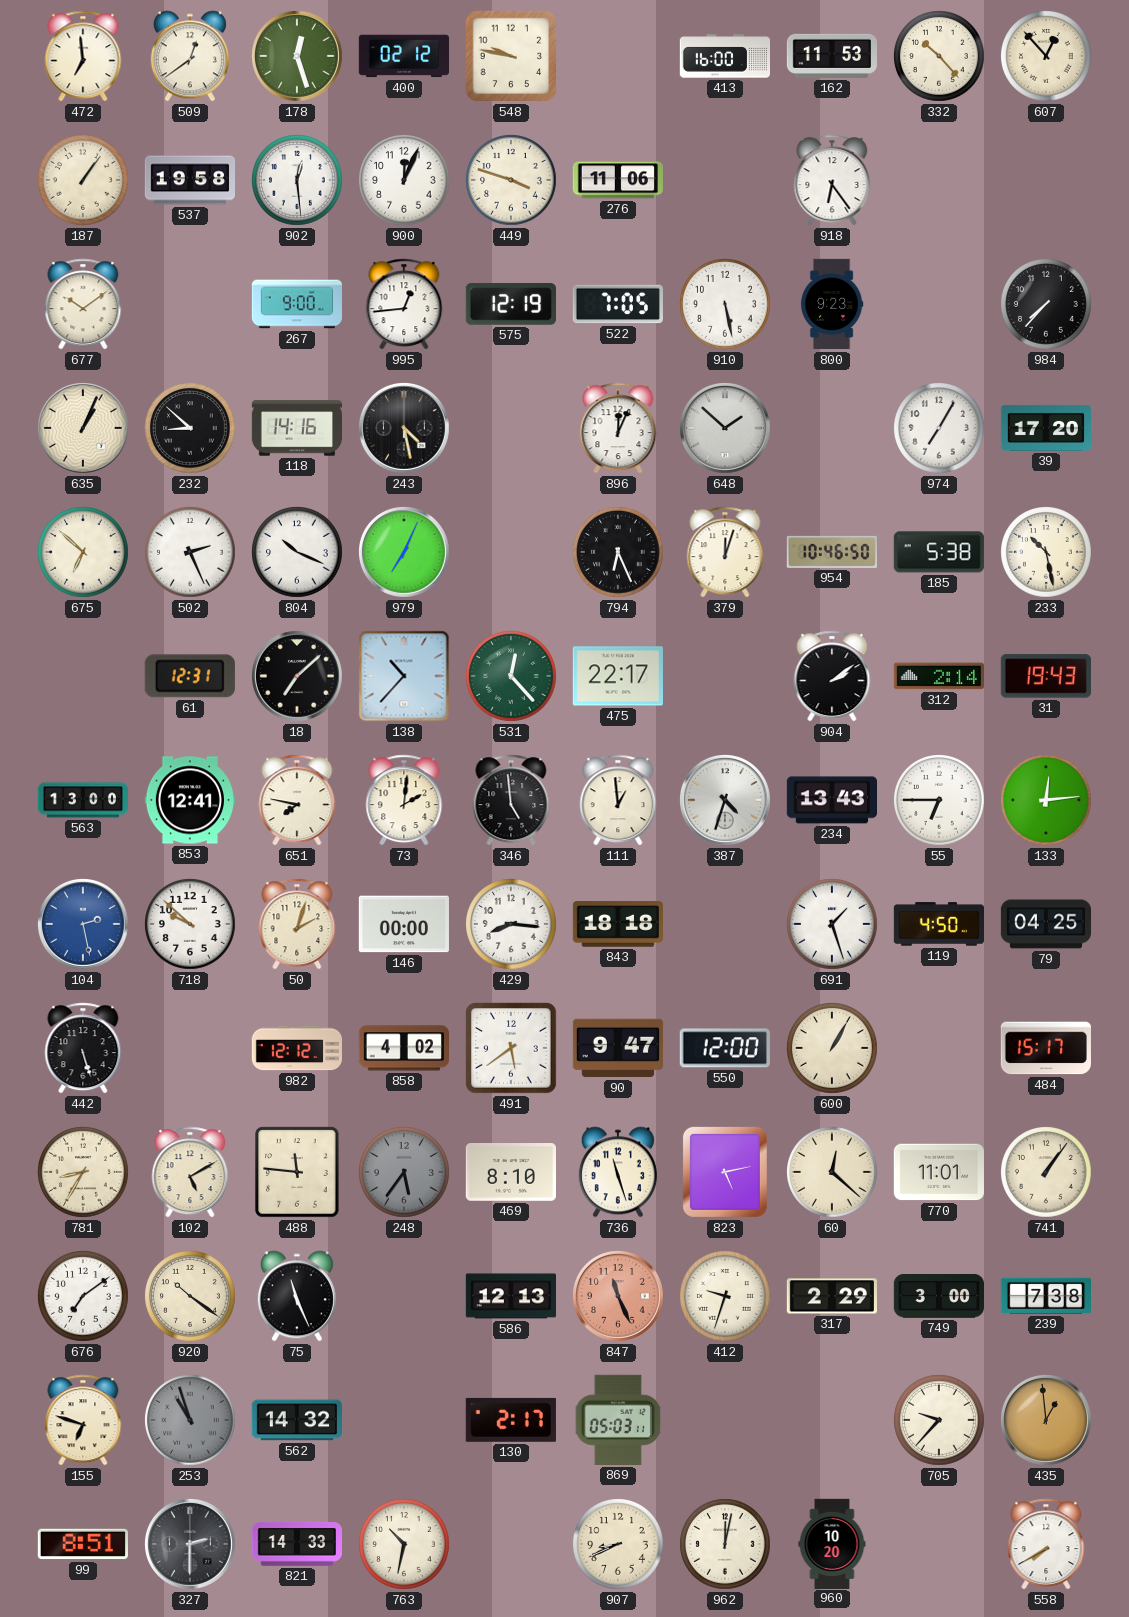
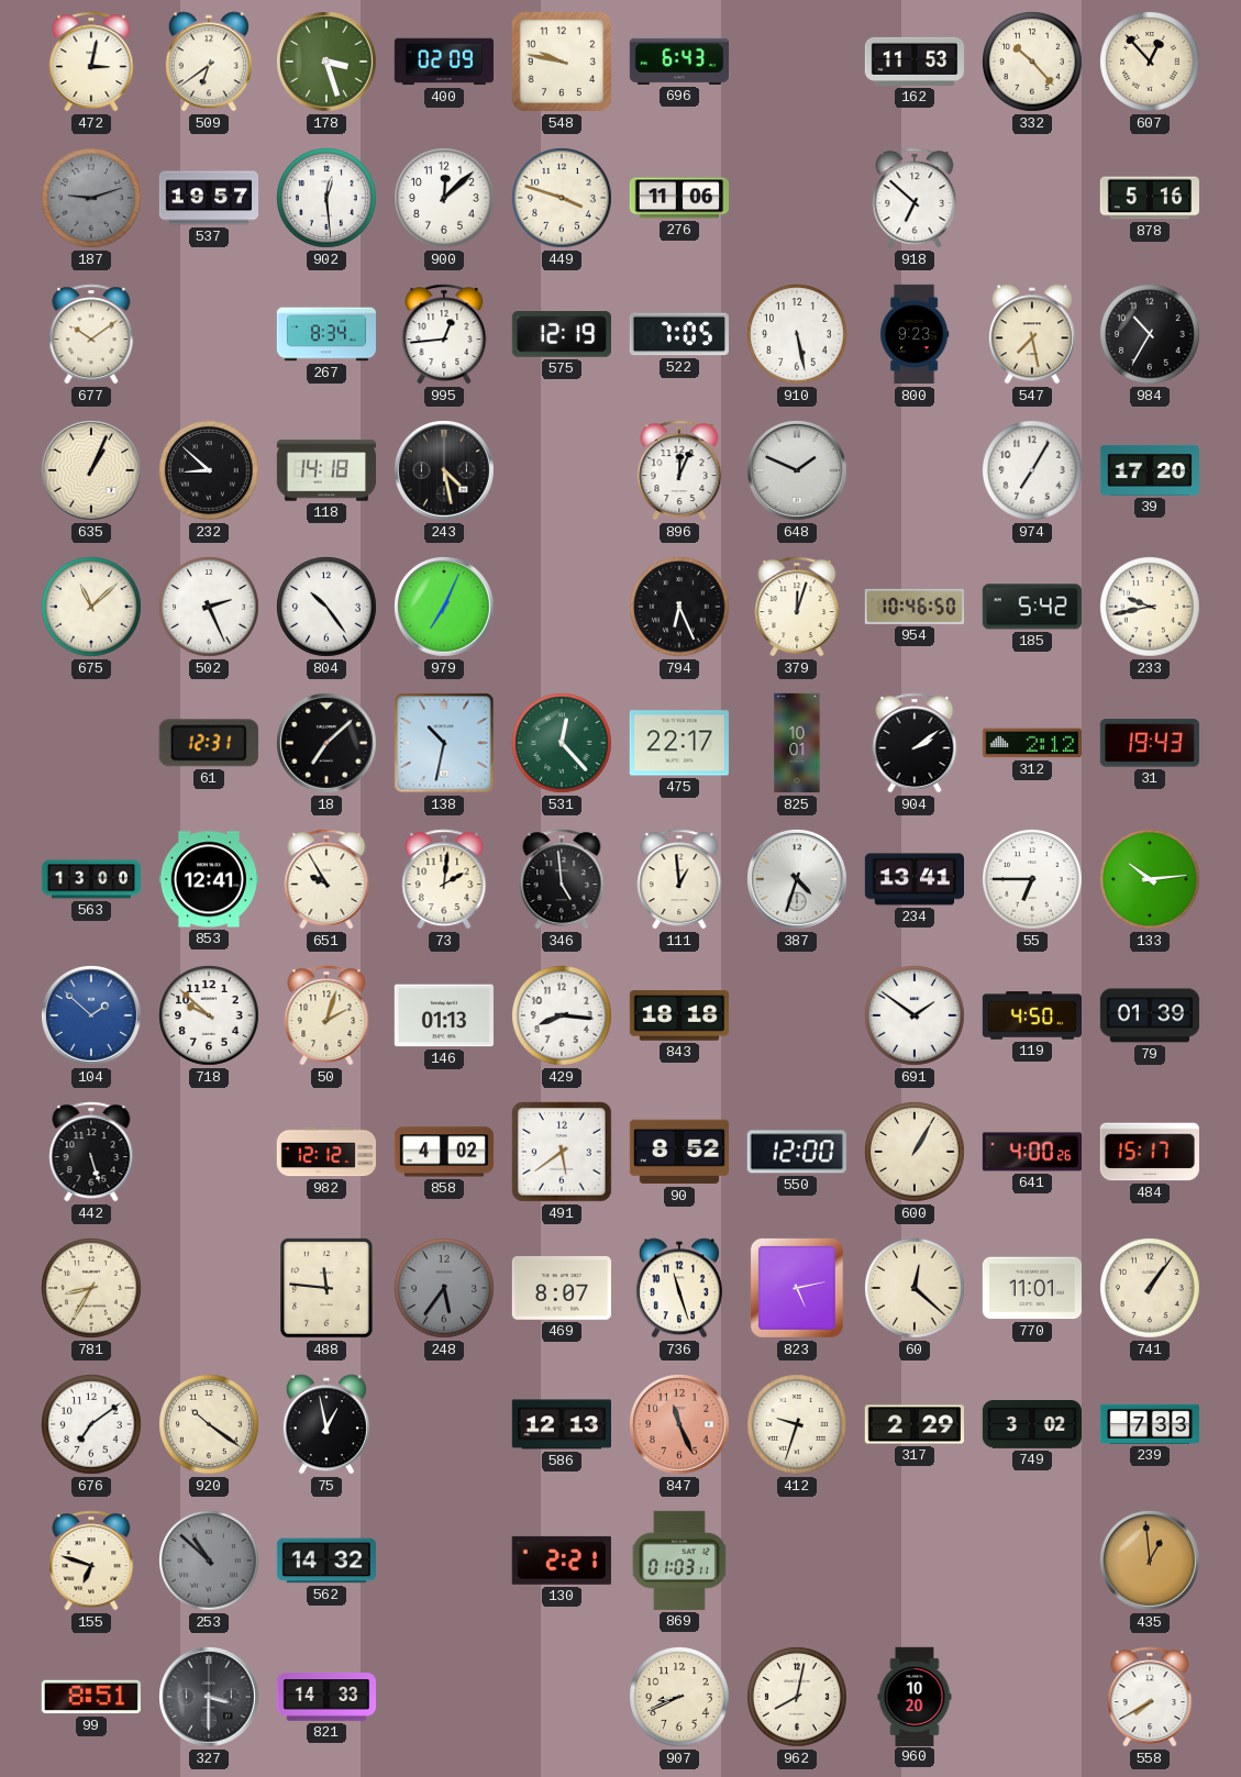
472: 6:59 -> 3:02
509: 12:39 -> 6:39
178: 12:27 -> 3:27
400: 02:12 -> 02:09
696: none -> 6:43
413: 16:00 -> none
187: 1:06 -> 9:12
187 dial: cream -> grey
537: 19:58 -> 19:57
900: 12:04 -> 12:08
918: 6:24 -> 6:52
878: none -> 5:16
267: 9:00 -> 8:34
547: none -> 7:28
984: 7:37 -> 10:35
118: 14:16 -> 14:18
648: 1:52 -> 1:49
675: 6:52 -> 11:08
804: 10:19 -> 10:24
185: 5:38 -> 5:42
233: 10:28 -> 9:43
138: 10:37 -> 10:32
825: none -> 10:01
312: 2:14 -> 2:12
651: 7:47 -> 9:55
234: 13:43 -> 13:41
133: 12:14 -> 10:14
104: 2:28 -> 1:52
146: 00:00 -> 01:13
691: 1:27 -> 1:51
79: 04:25 -> 01:39
90: 9:47 -> 8:52
641: none -> 4:00
102: 5:10 -> none
469: 8:10 -> 8:07
75: 11:26 -> 12:58
749: 3:00 -> 3:02
239: 7:38 -> 7:33
253: 10:57 -> 10:52
130: 2:17 -> 2:21
869: 05:03 -> 01:03
705: 9:37 -> none
327: 2:30 -> 3:30
763: 10:32 -> none
962: 12:02 -> 8:02
